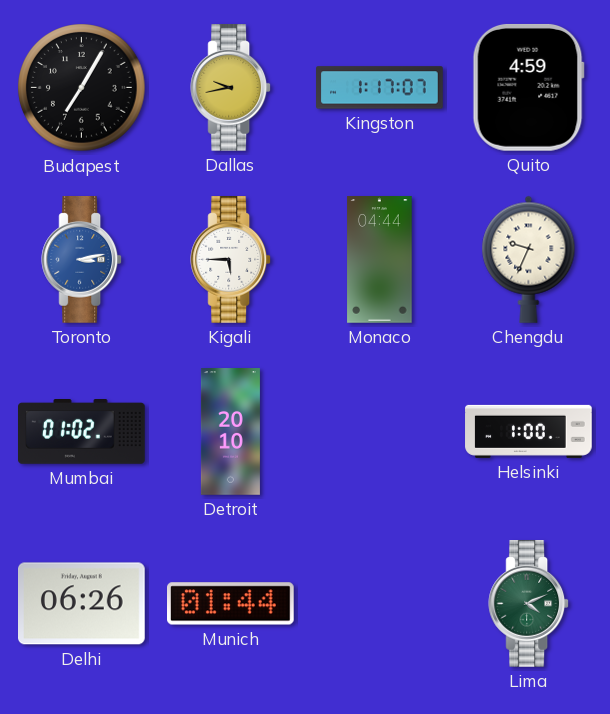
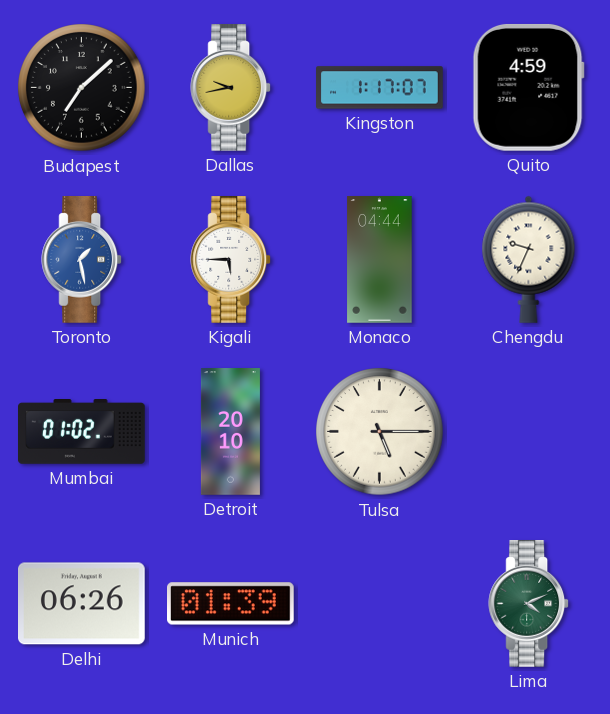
Budapest: 7:05 -> 7:08
Toronto: 3:13 -> 1:28
Tulsa: none -> 5:15
Helsinki: 1:00 -> none
Munich: 01:44 -> 01:39
